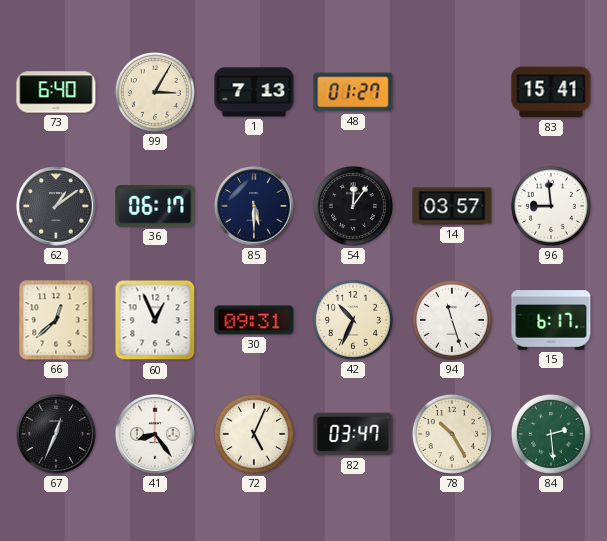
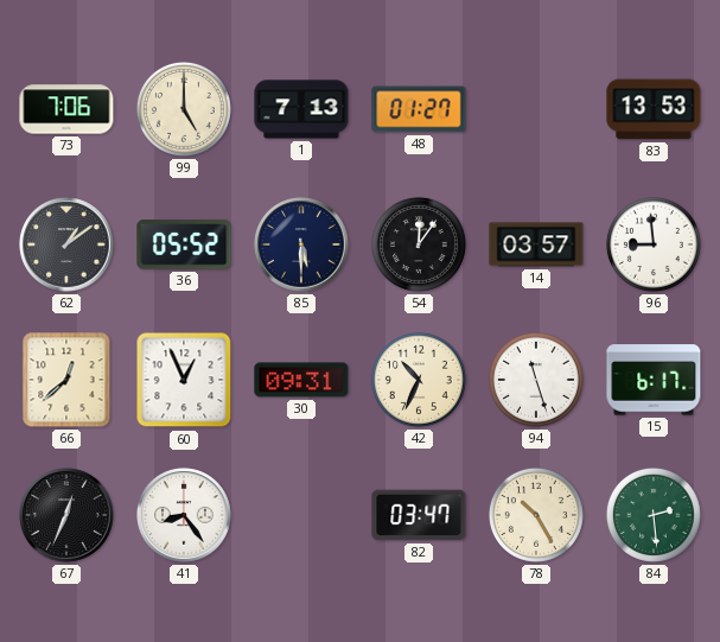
73: 6:40 -> 7:06
99: 3:05 -> 5:00
83: 15:41 -> 13:53
36: 06:17 -> 05:52
72: 5:04 -> none
